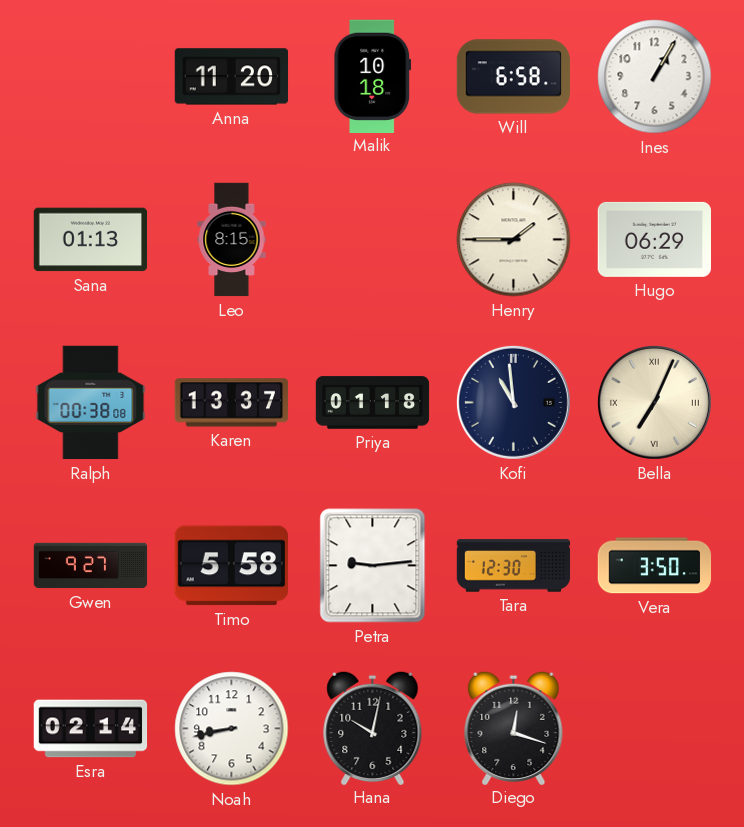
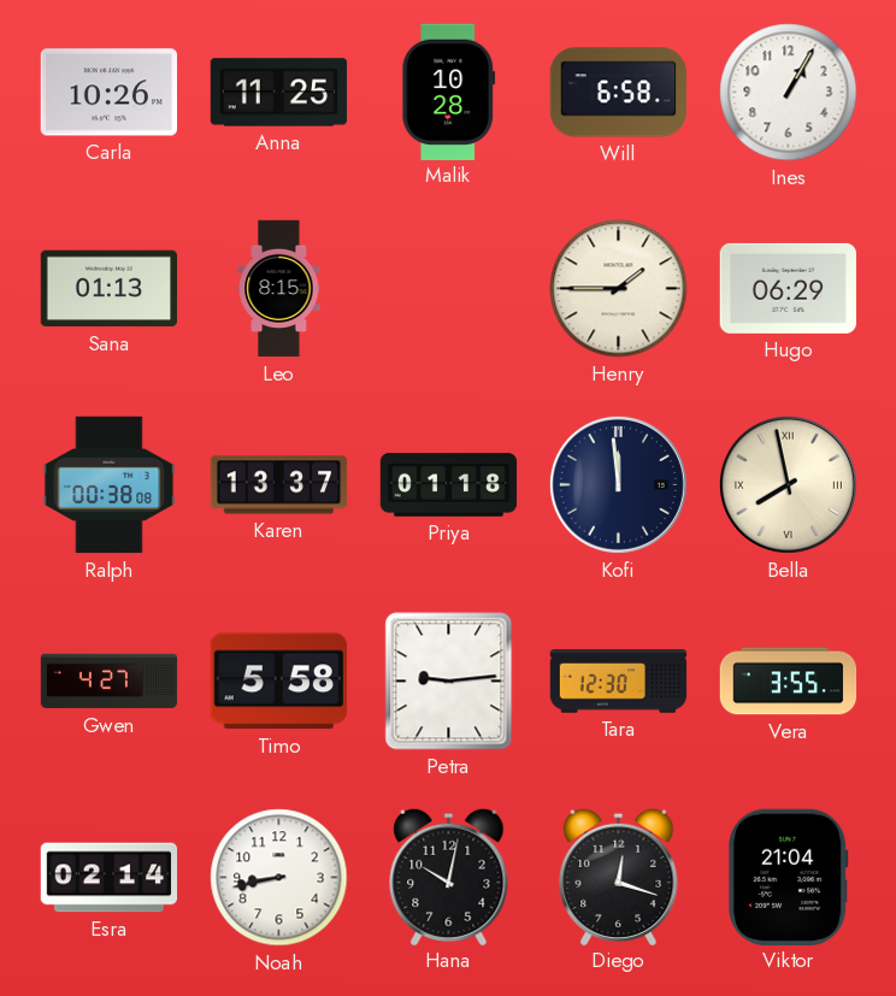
Carla: none -> 10:26
Anna: 11:20 -> 11:25
Malik: 10:18 -> 10:28
Kofi: 10:59 -> 11:59
Bella: 7:04 -> 7:58
Gwen: 9:27 -> 4:27
Vera: 3:50 -> 3:55
Viktor: none -> 21:04
